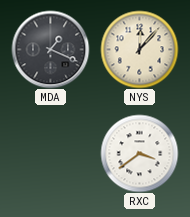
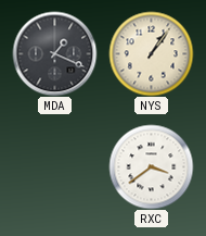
NYS: 12:07 -> 1:06
